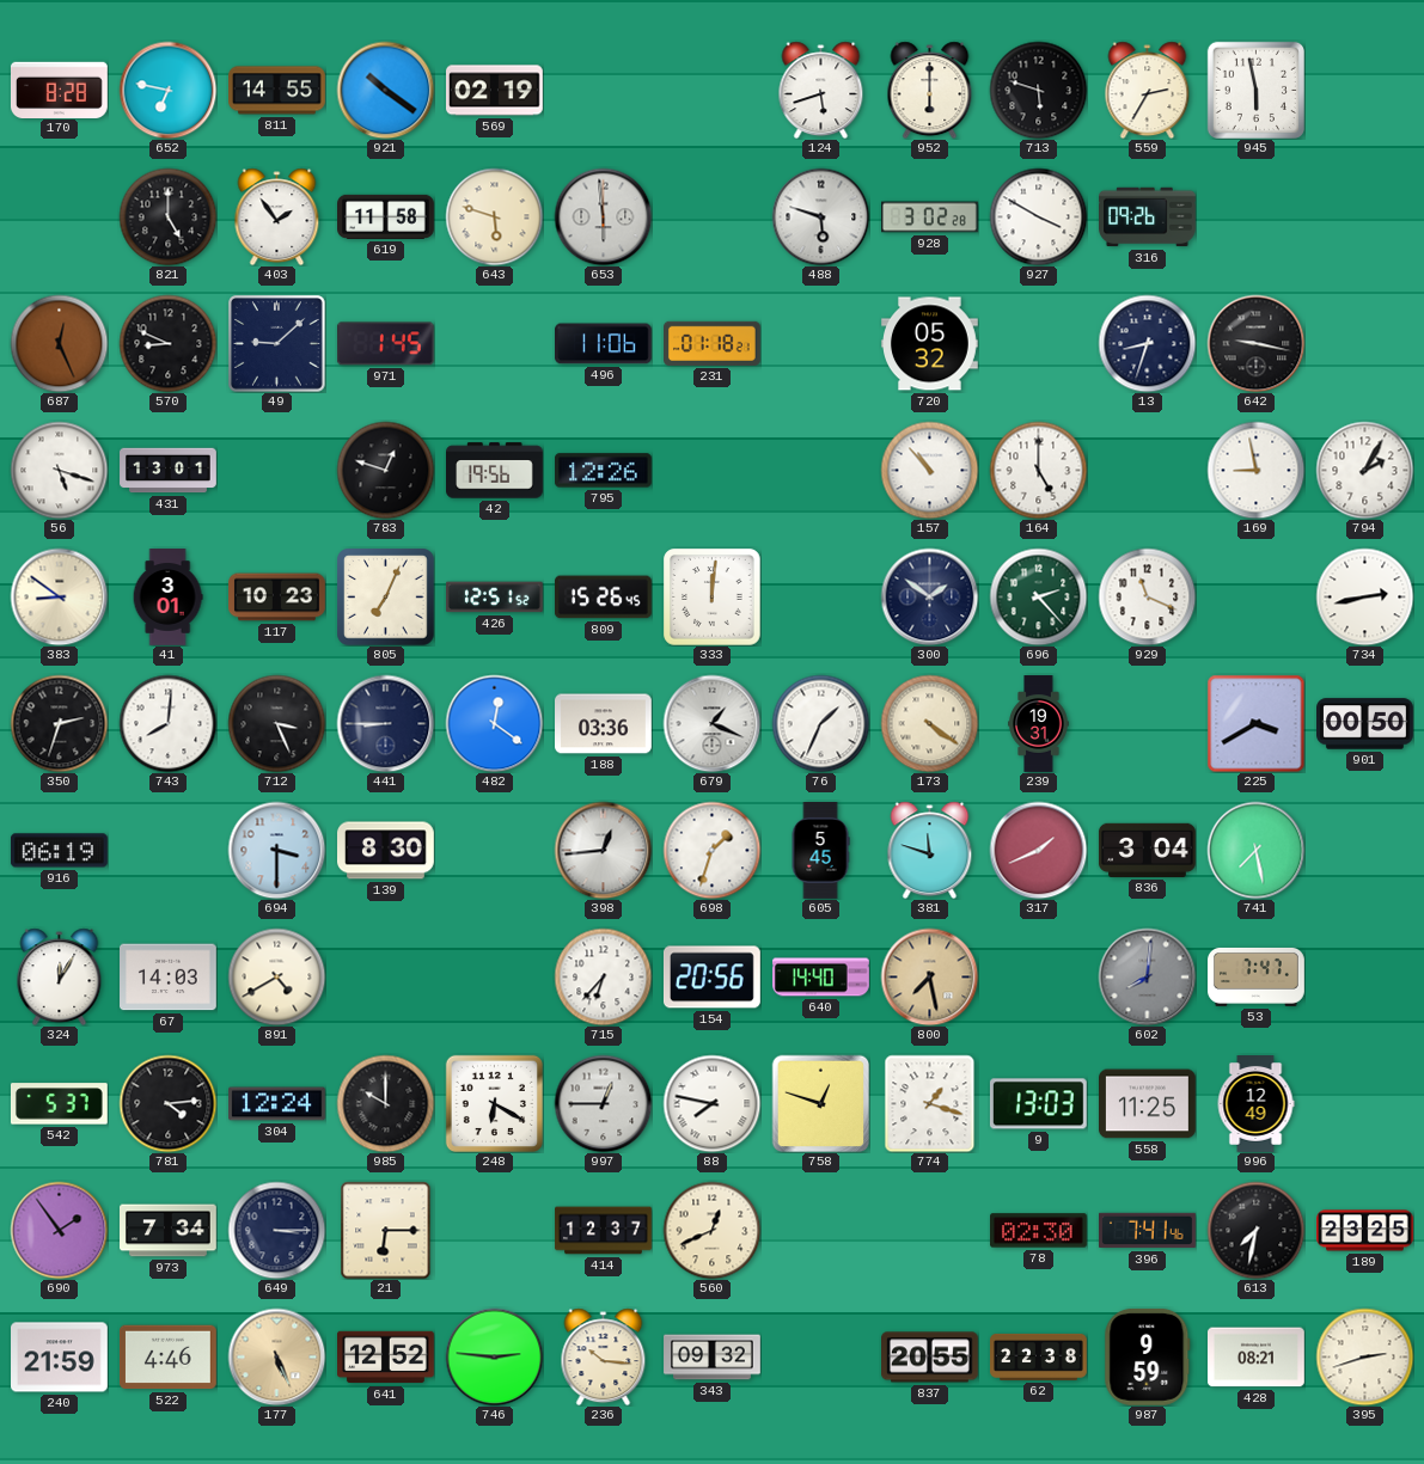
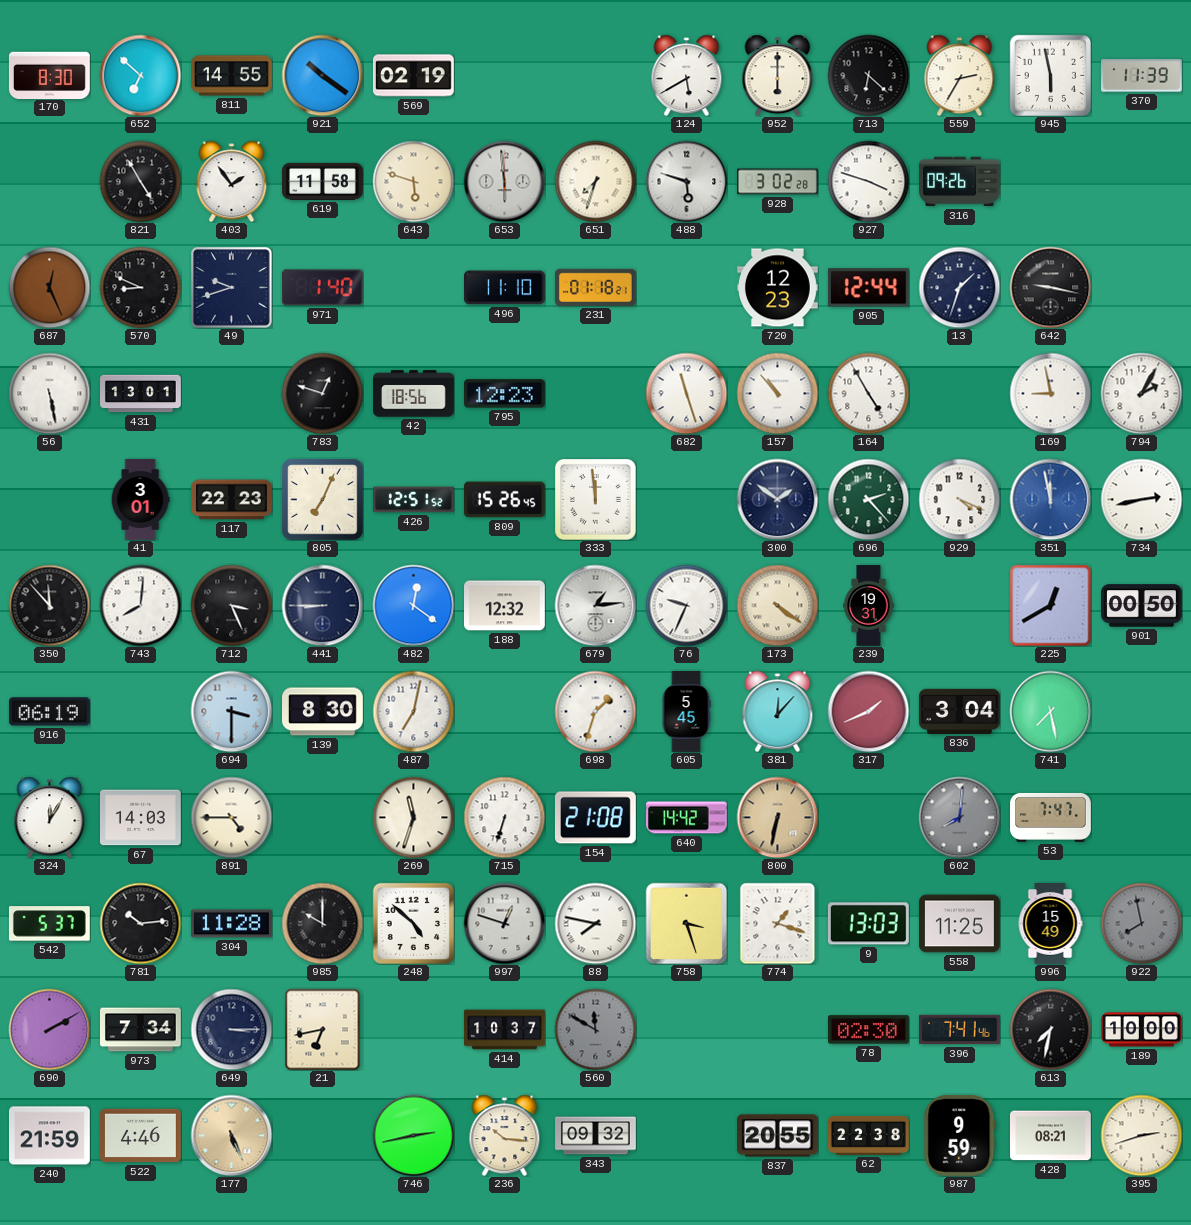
170: 8:28 -> 8:30
652: 6:47 -> 6:52
124: 5:42 -> 5:40
713: 5:48 -> 6:22
370: none -> 11:39
821: 5:00 -> 4:55
651: none -> 7:33
927: 3:50 -> 3:48
49: 9:08 -> 9:42
971: 1:45 -> 1:40
496: 11:06 -> 11:10
720: 05:32 -> 12:23
905: none -> 12:44
13: 8:33 -> 1:33
56: 5:18 -> 5:28
42: 19:56 -> 18:56
795: 12:26 -> 12:23
682: none -> 11:27
164: 5:00 -> 4:55
383: 8:51 -> none
117: 10:23 -> 22:23
333: 12:01 -> 11:59
929: 11:19 -> 4:19
351: none -> 11:58
350: 2:33 -> 11:53
188: 03:36 -> 12:32
679: 1:19 -> 1:14
76: 1:34 -> 9:34
225: 3:40 -> 12:40
487: none -> 7:02
398: 12:44 -> none
381: 11:48 -> 12:07
891: 4:40 -> 4:45
269: none -> 11:33
715: 6:37 -> 6:33
154: 20:56 -> 21:08
640: 14:40 -> 14:42
800: 7:28 -> 6:32
781: 4:14 -> 10:14
304: 12:24 -> 11:28
248: 6:20 -> 4:52
997: 12:45 -> 12:48
758: 12:48 -> 3:27
996: 12:49 -> 15:49
922: none -> 7:58
690: 1:54 -> 2:10
21: 6:15 -> 6:43
414: 12:37 -> 10:37
560: 12:41 -> 11:50
560 dial: cream -> grey
189: 23:25 -> 10:00
641: 12:52 -> none
746: 2:46 -> 2:43
